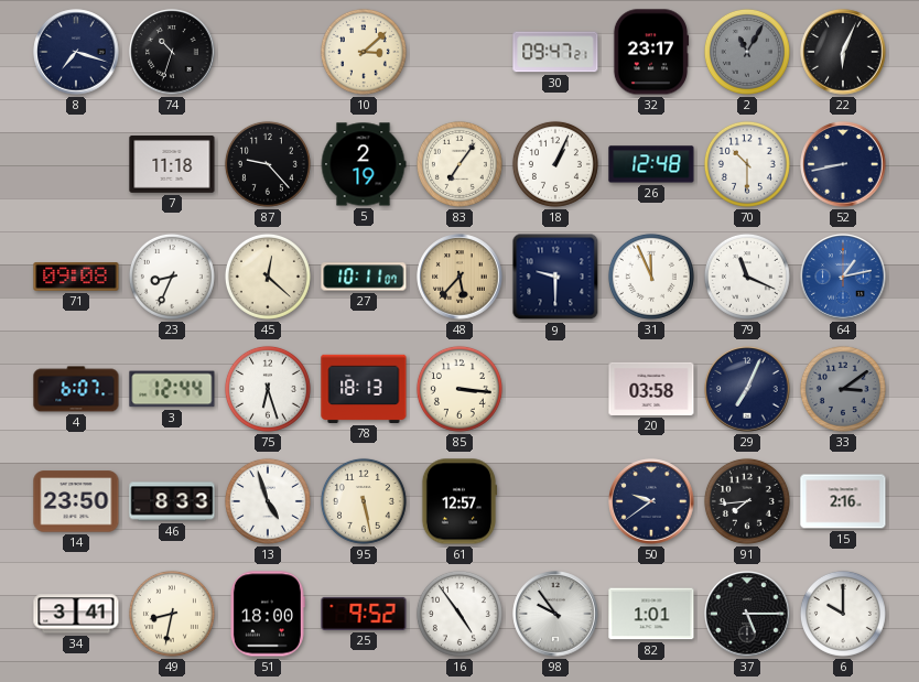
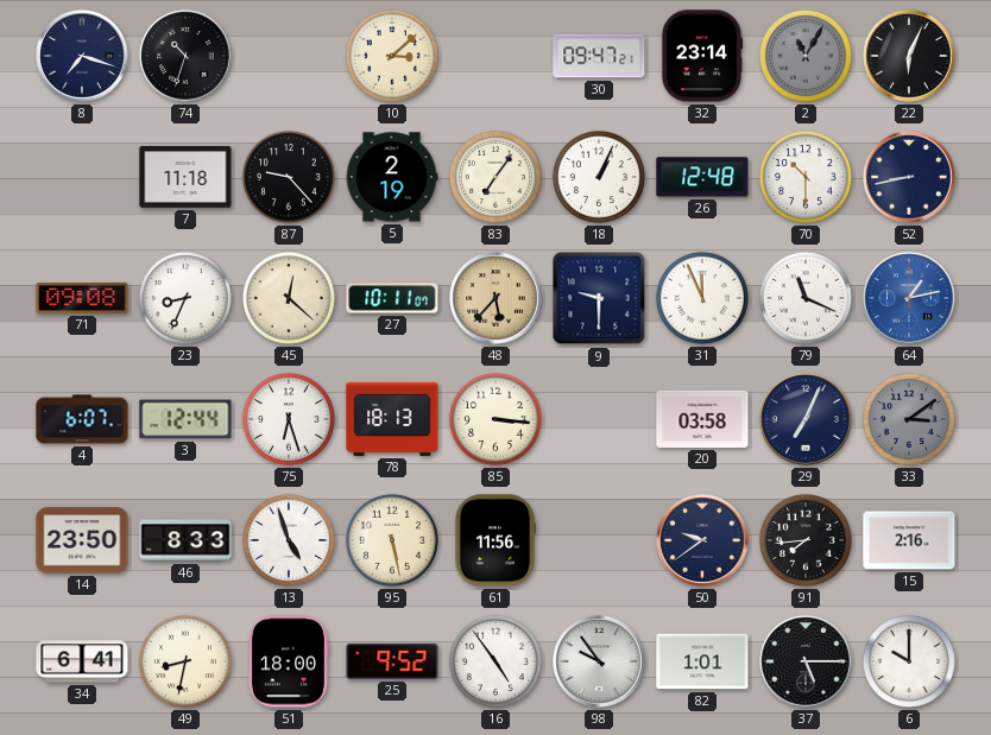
32: 23:17 -> 23:14
61: 12:57 -> 11:56
34: 3:41 -> 6:41
